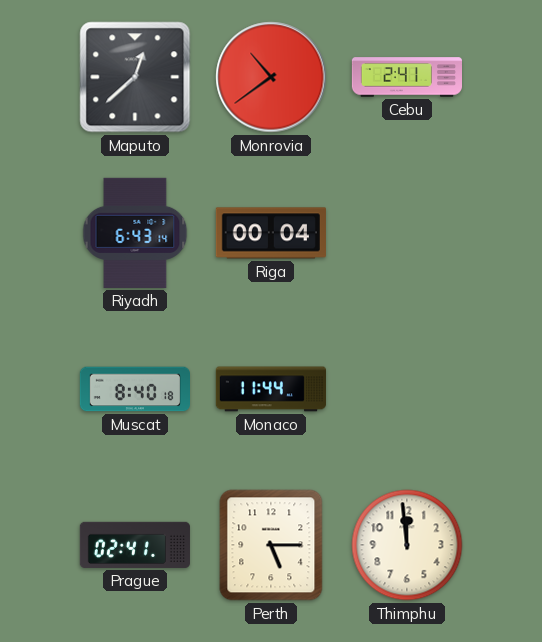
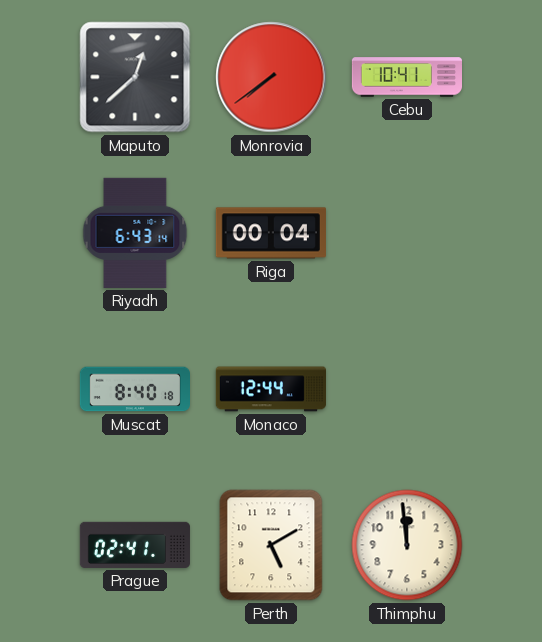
Monrovia: 10:39 -> 7:39
Cebu: 2:41 -> 10:41
Monaco: 11:44 -> 12:44
Perth: 5:15 -> 5:10
